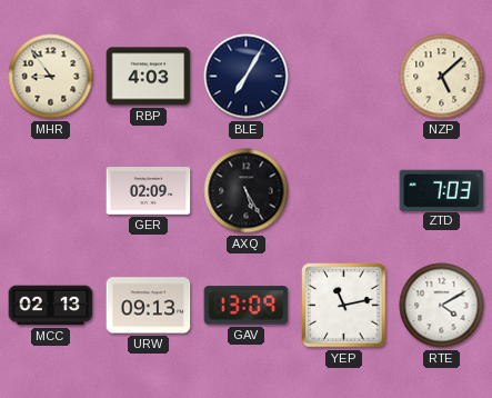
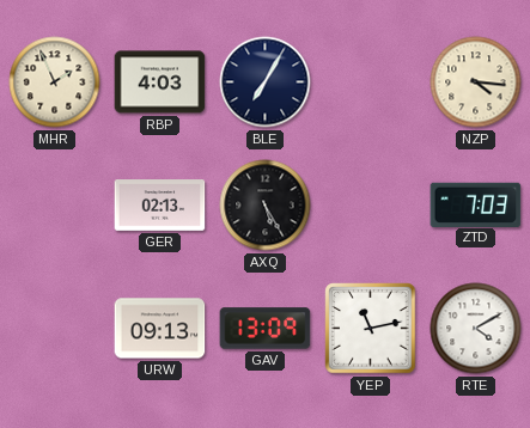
MHR: 8:54 -> 1:56
NZP: 5:08 -> 4:16
GER: 02:09 -> 02:13
MCC: 02:13 -> none
